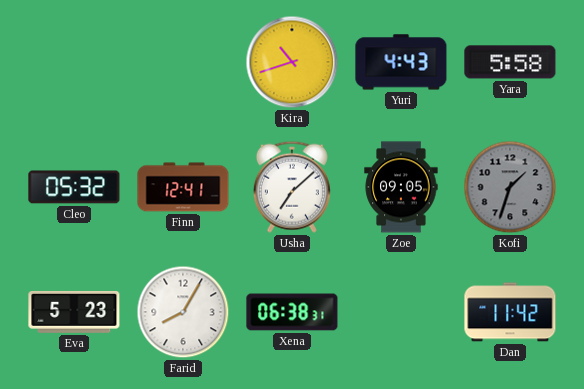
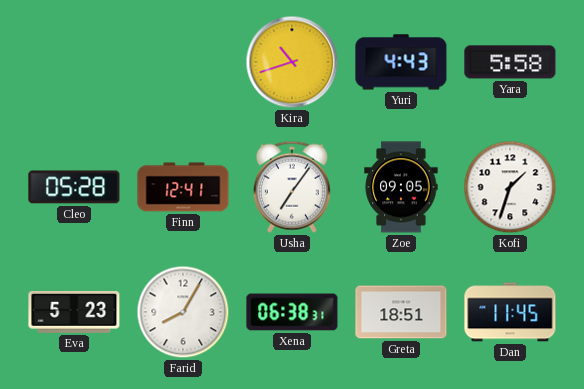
Cleo: 05:32 -> 05:28
Usha: 7:08 -> 7:06
Kofi dial: grey -> white
Greta: none -> 18:51
Dan: 11:42 -> 11:45
